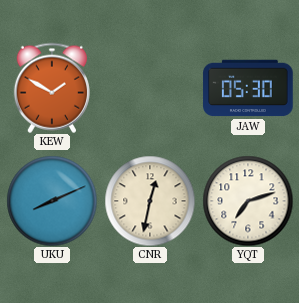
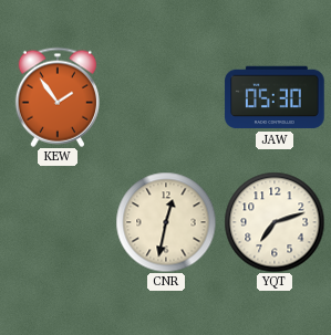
KEW: 1:50 -> 1:54
UKU: 8:11 -> none
